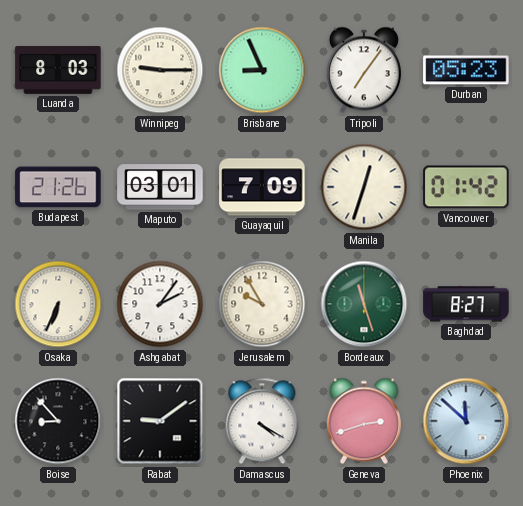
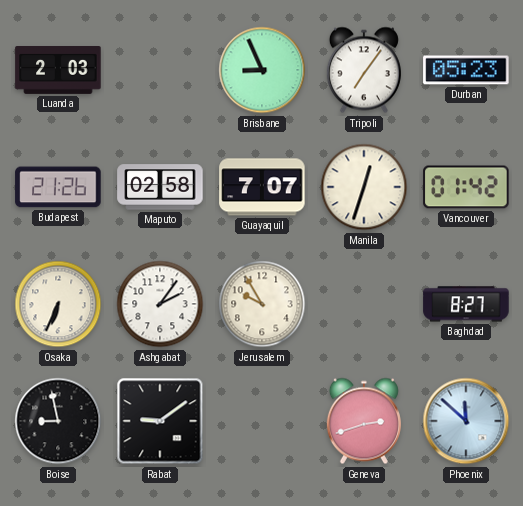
Luanda: 8:03 -> 2:03
Winnipeg: 9:15 -> none
Maputo: 03:01 -> 02:58
Guayaquil: 7:09 -> 7:07
Bordeaux: 11:27 -> none
Boise: 8:53 -> 8:58
Damascus: 4:20 -> none
